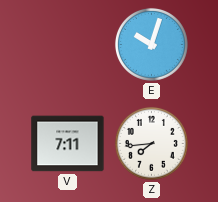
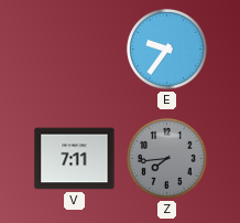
E: 10:03 -> 9:36
Z dial: white -> grey
